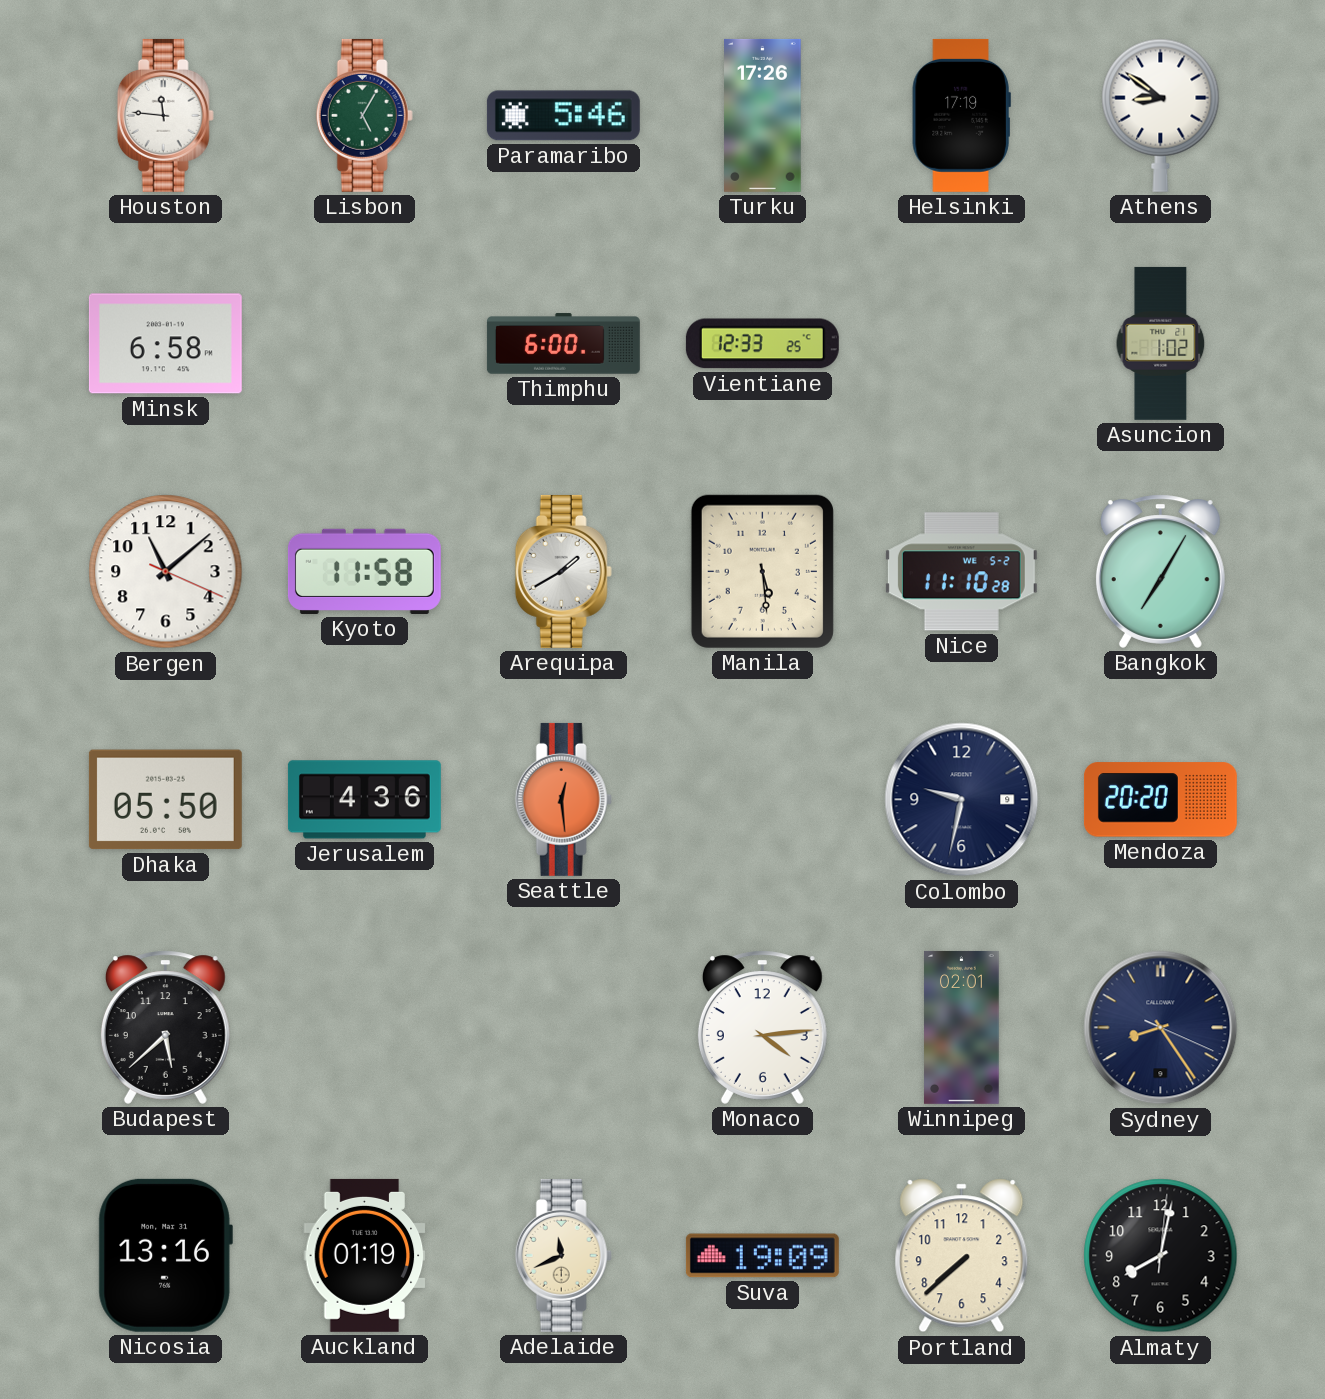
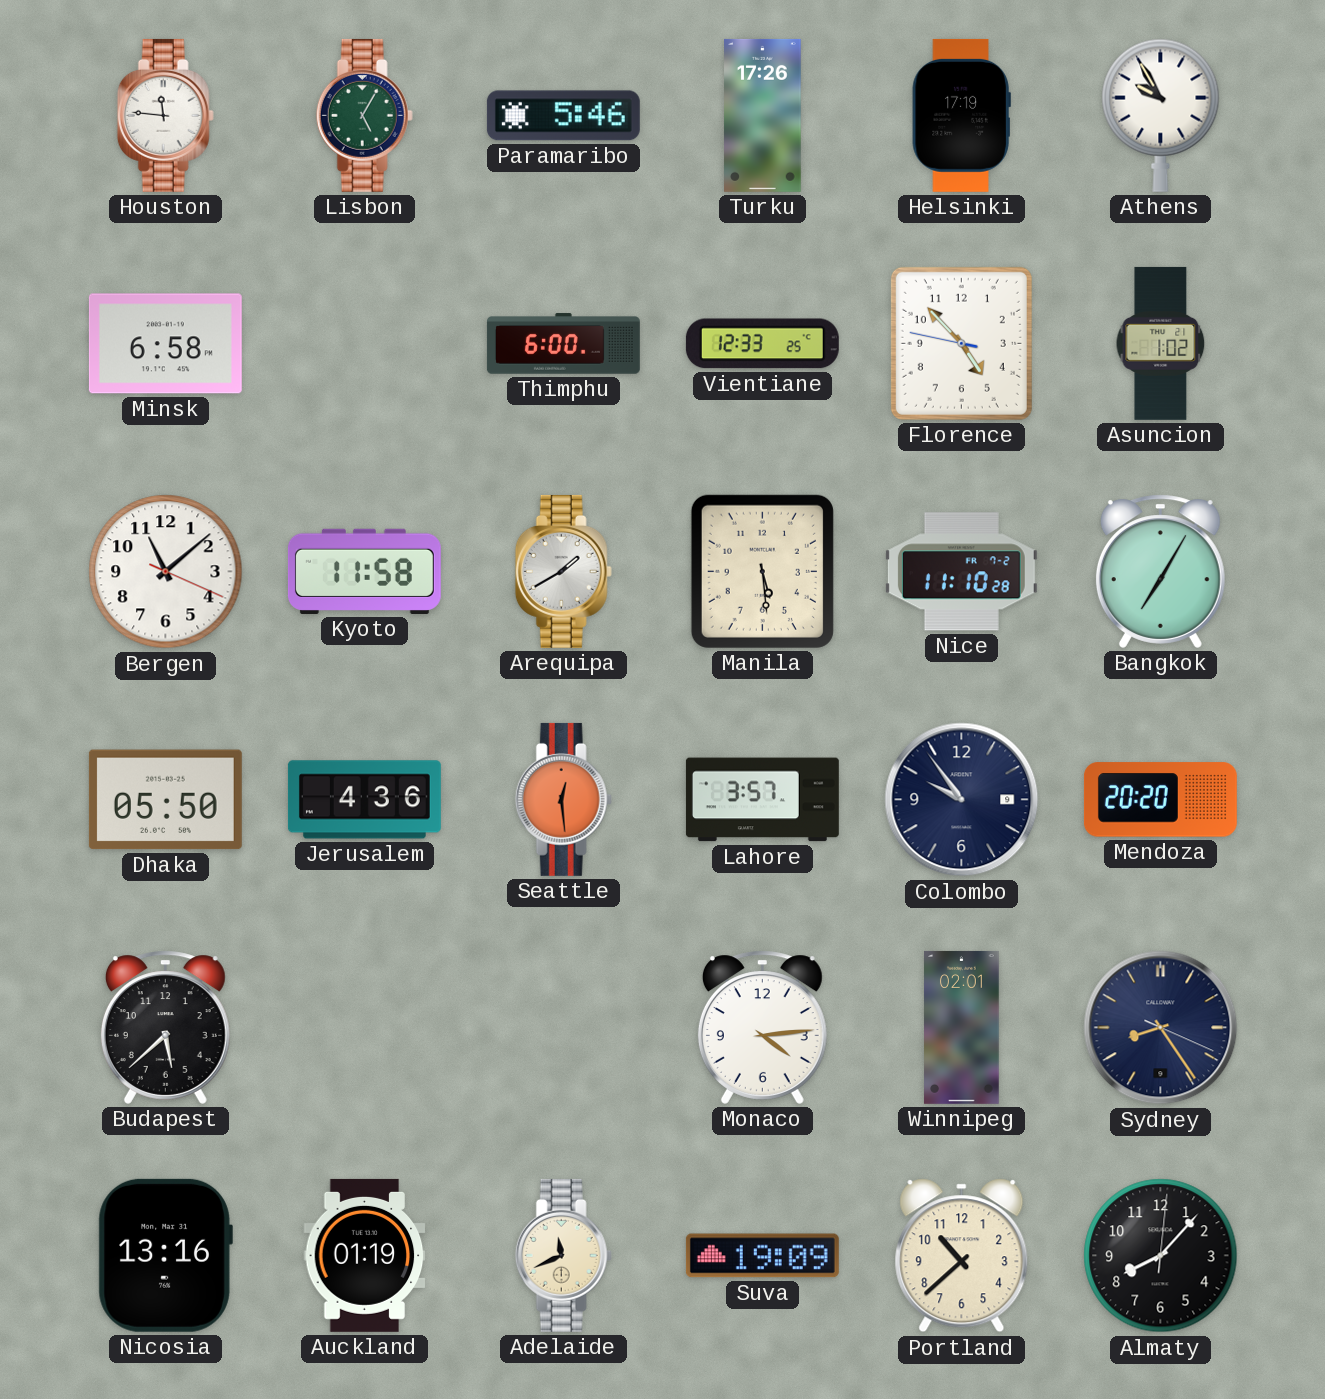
Athens: 8:51 -> 9:55
Florence: none -> 4:52
Nice date: WE 5-2 -> FR 7-2
Lahore: none -> 3:57
Colombo: 9:32 -> 9:54
Portland: 7:38 -> 10:38
Almaty: 8:02 -> 8:07
